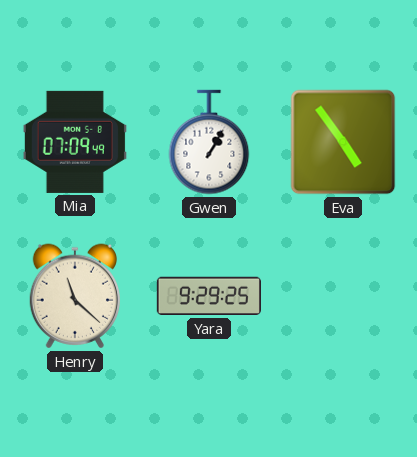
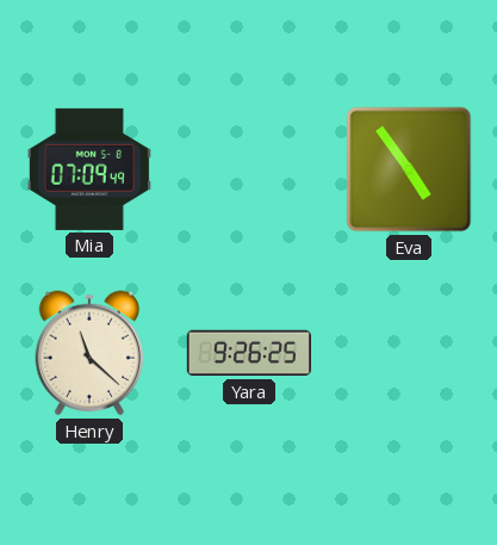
Gwen: 1:05 -> none
Yara: 9:29 -> 9:26
